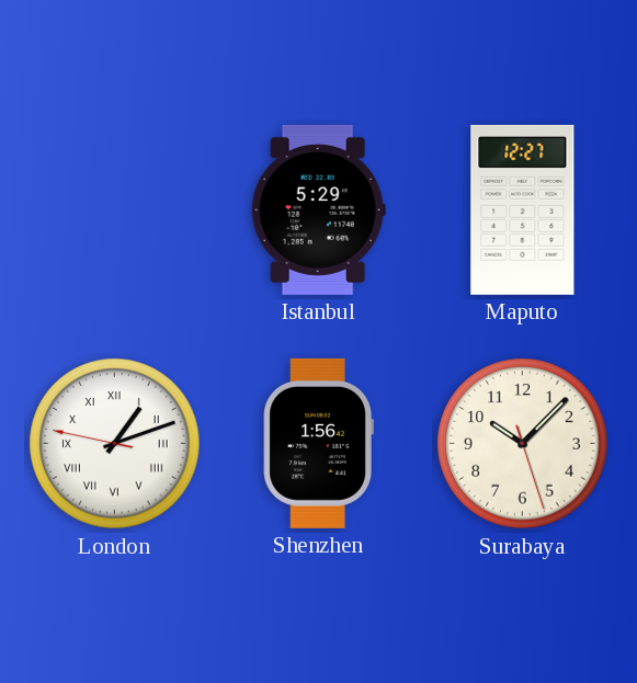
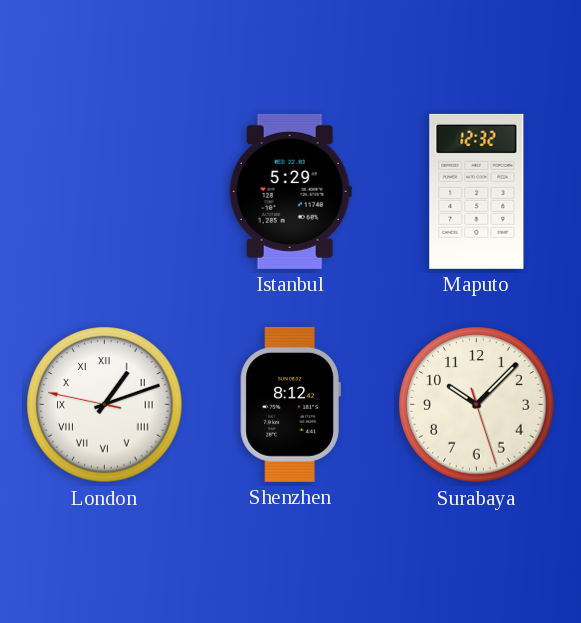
Maputo: 12:27 -> 12:32
Shenzhen: 1:56 -> 8:12
